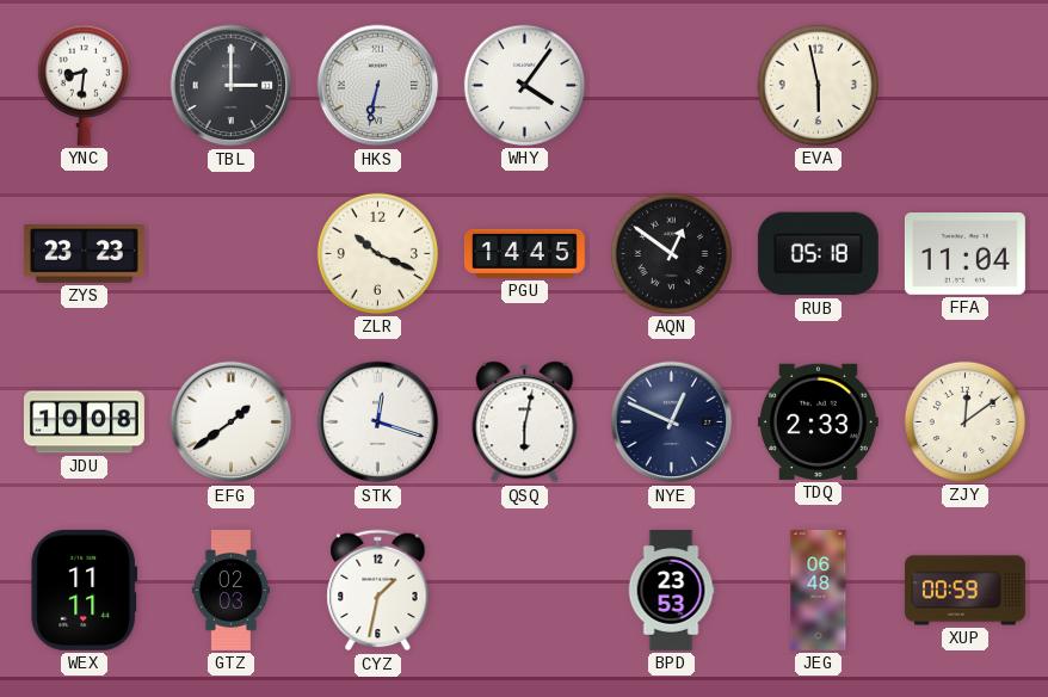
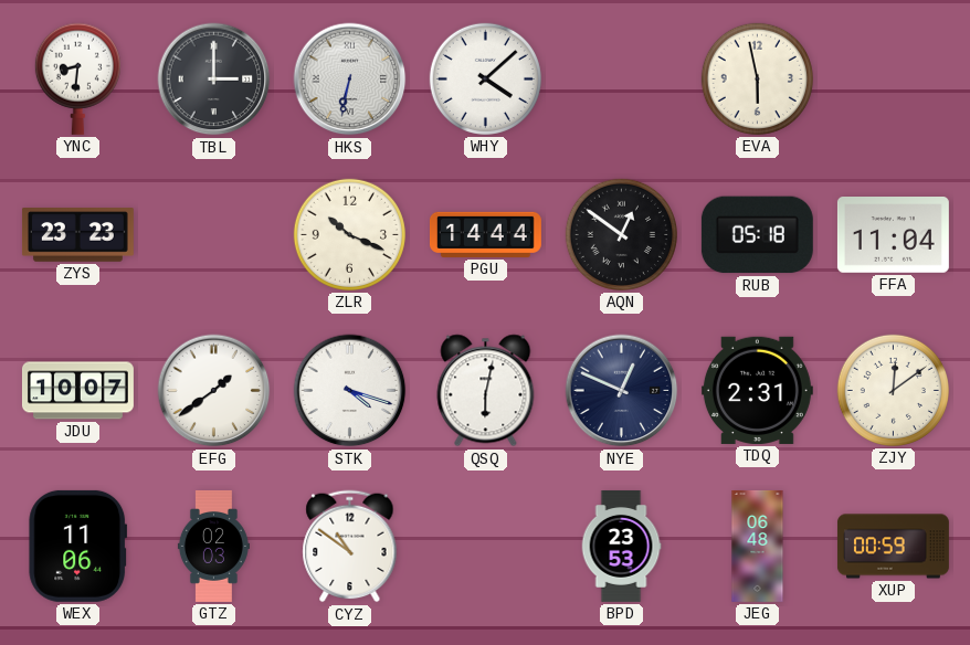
WHY: 4:06 -> 4:08
PGU: 14:45 -> 14:44
JDU: 10:08 -> 10:07
STK: 12:18 -> 4:18
TDQ: 2:33 -> 2:31
WEX: 11:11 -> 11:06
CYZ: 1:32 -> 10:51
